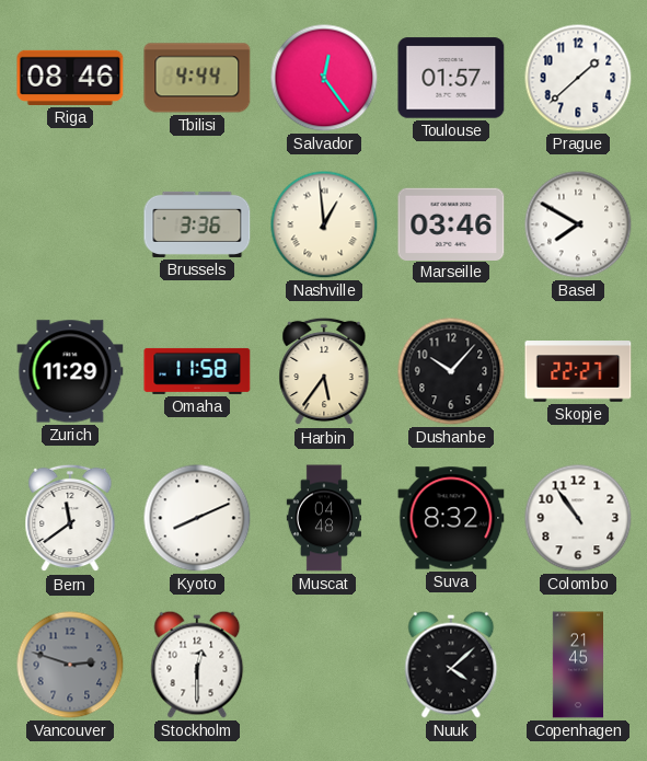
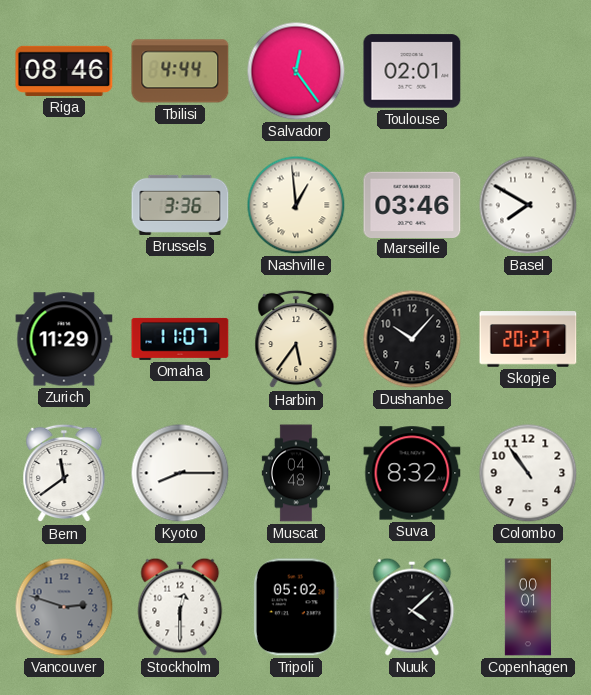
Toulouse: 01:57 -> 02:01
Prague: 1:38 -> none
Omaha: 11:58 -> 11:07
Skopje: 22:27 -> 20:27
Kyoto: 8:11 -> 8:15
Tripoli: none -> 05:02
Copenhagen: 21:45 -> 00:01
